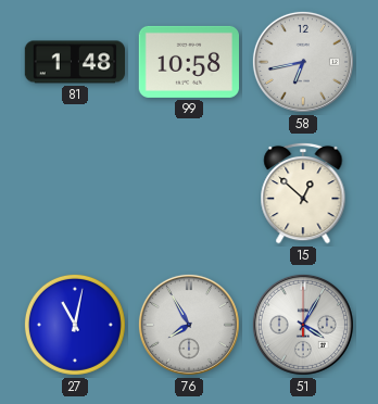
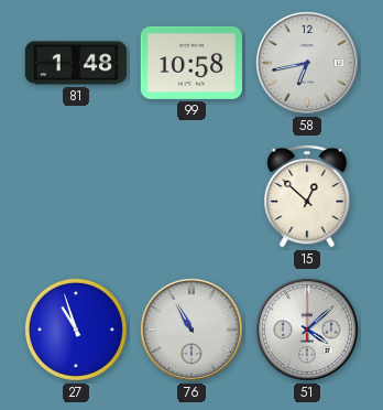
27: 11:02 -> 10:57
76: 7:55 -> 10:55
51: 4:05 -> 4:08
